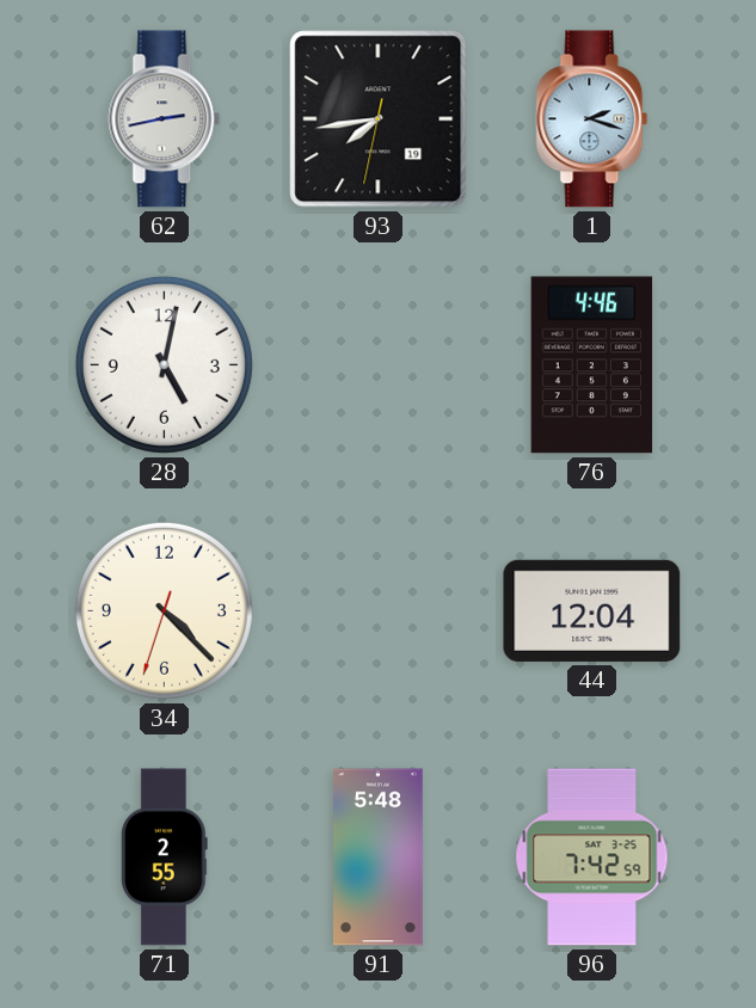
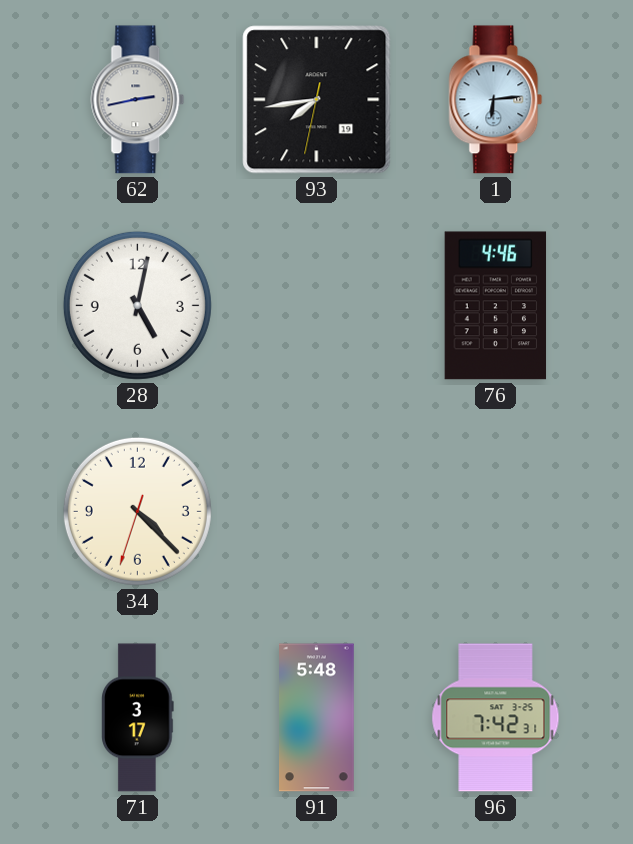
1: 2:18 -> 6:14
44: 12:04 -> none
71: 2:55 -> 3:17
96: 7:42:59 -> 7:42:31
